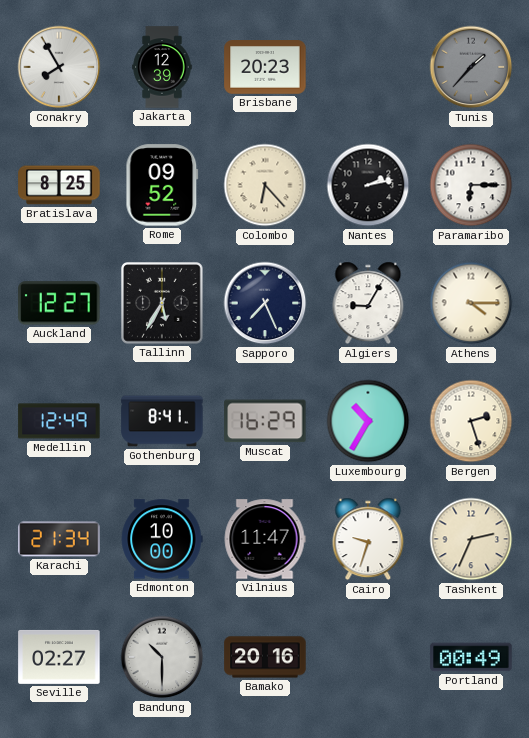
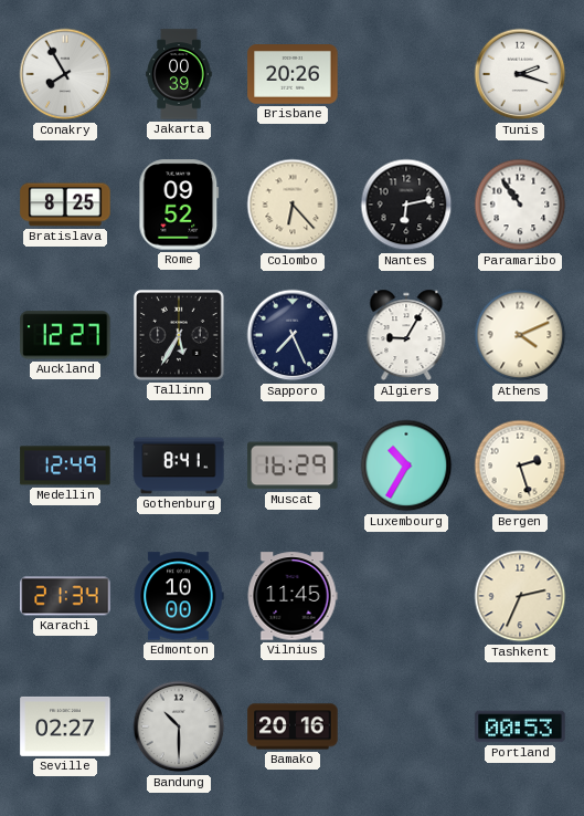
Jakarta: 12:39 -> 00:39
Brisbane: 20:23 -> 20:26
Tunis: 1:37 -> 2:18
Tunis dial: grey -> white
Nantes: 2:13 -> 6:13
Paramaribo: 6:15 -> 10:54
Athens: 4:15 -> 4:11
Vilnius: 11:47 -> 11:45
Cairo: 9:33 -> none
Portland: 00:49 -> 00:53
